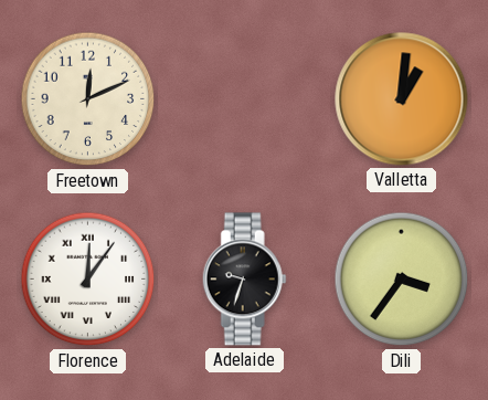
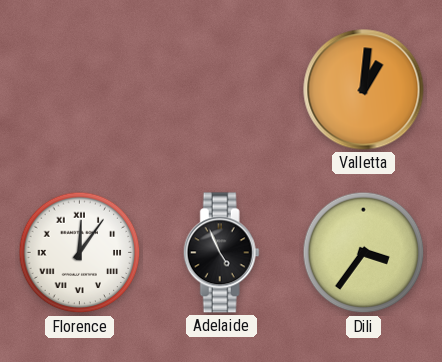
Freetown: 12:11 -> none
Adelaide: 9:33 -> 4:56
